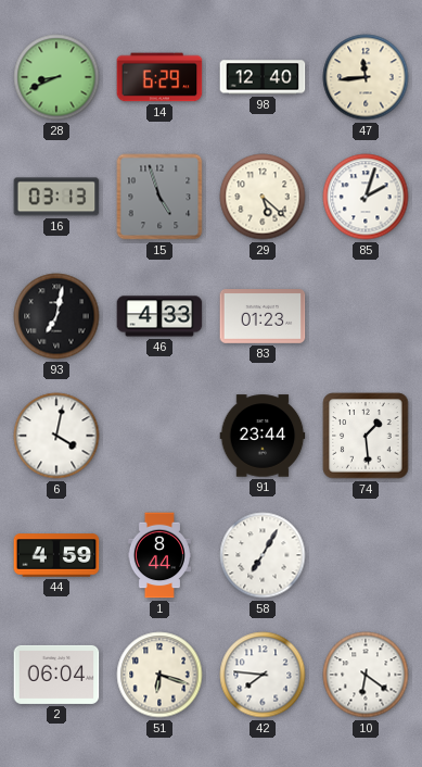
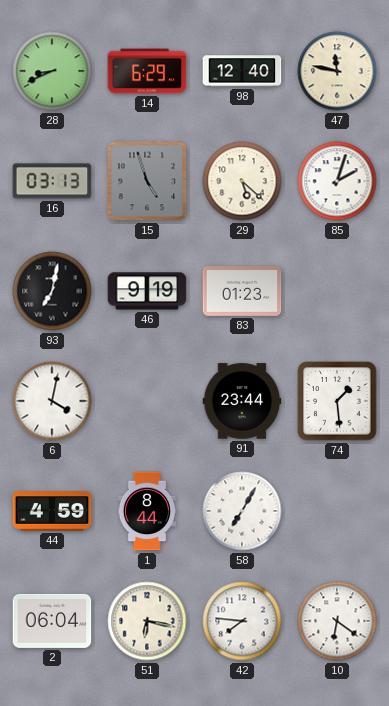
47: 11:44 -> 11:47
46: 4:33 -> 9:19
51: 6:18 -> 6:17
